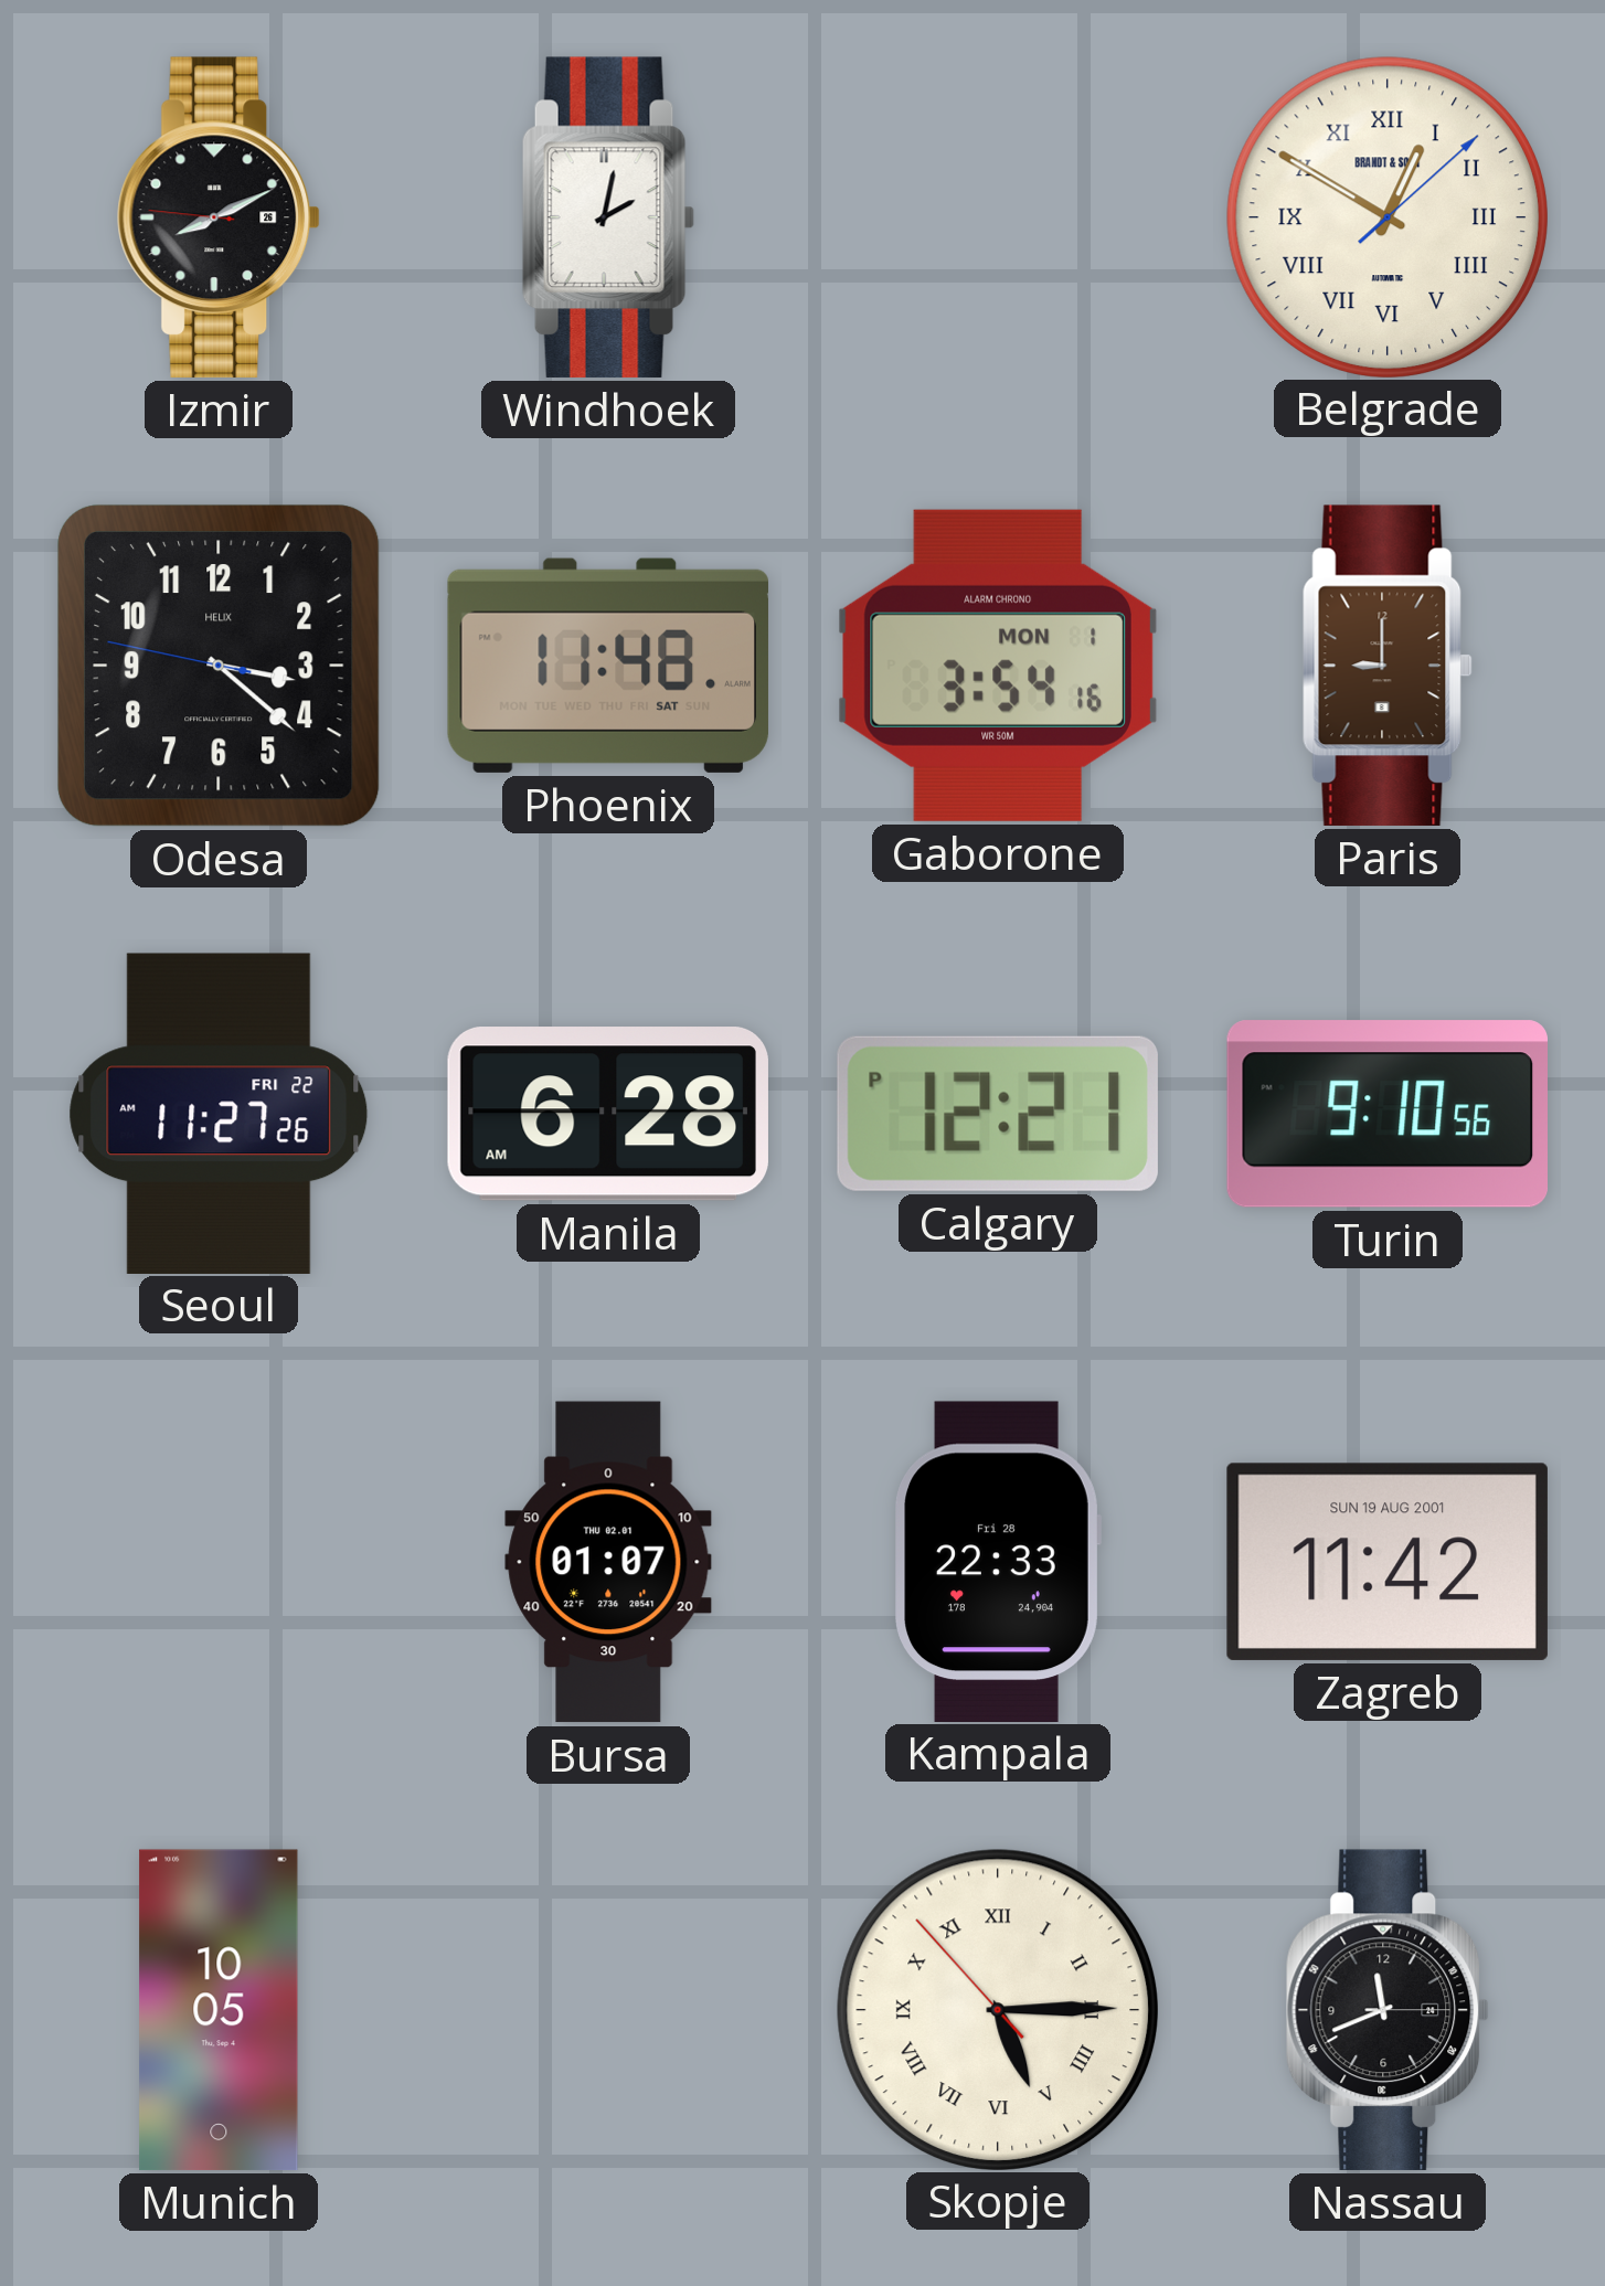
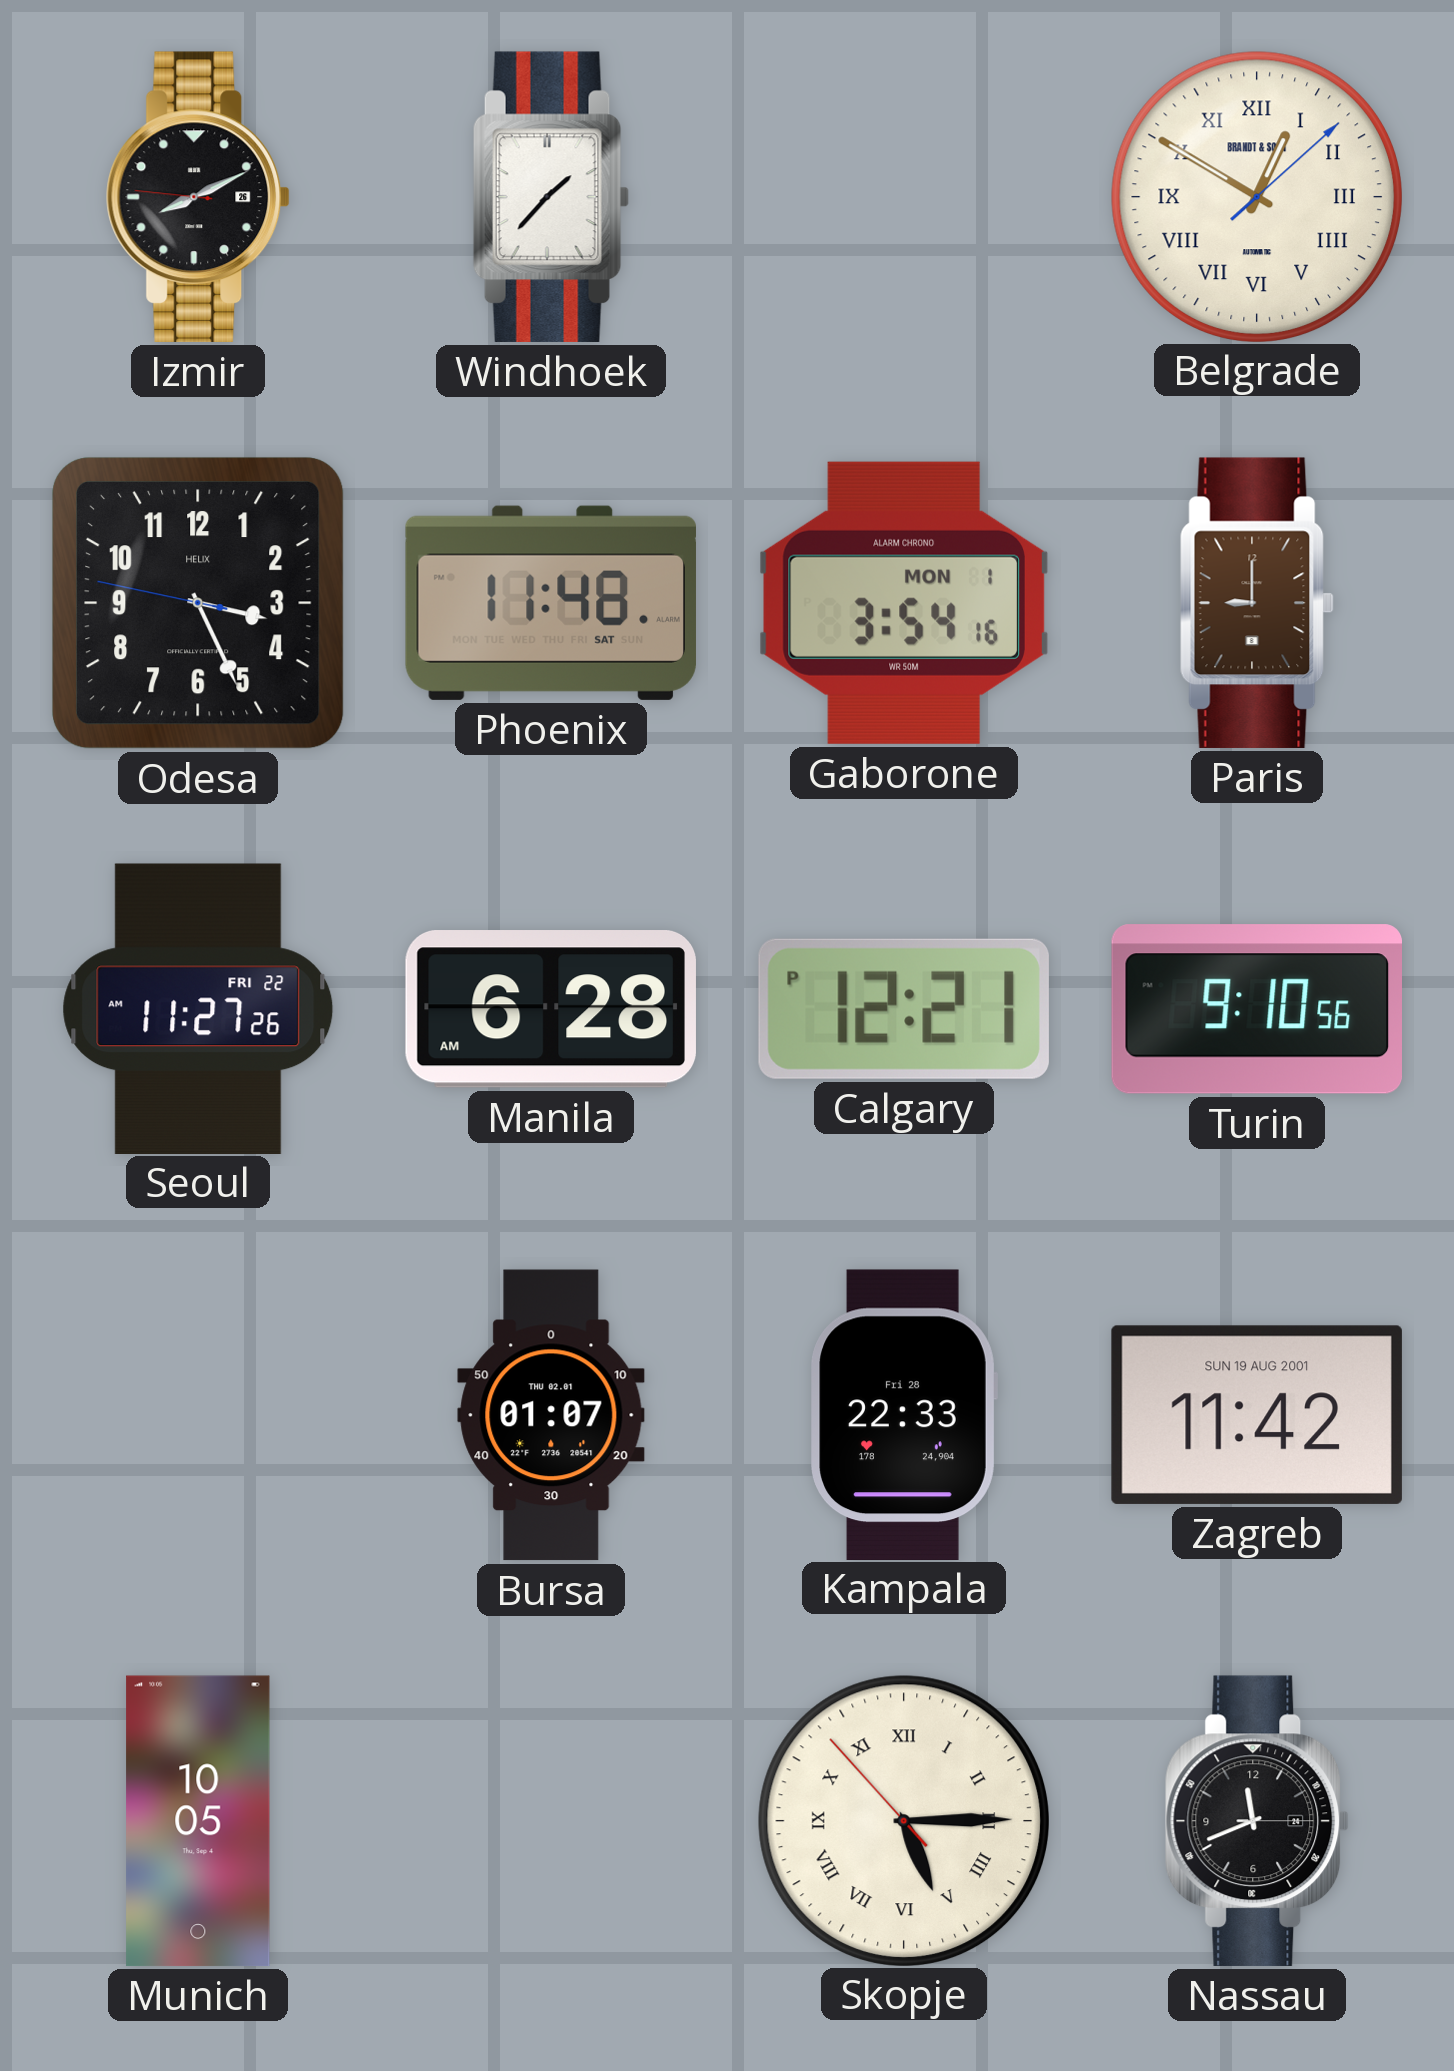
Windhoek: 2:02 -> 1:37
Odesa: 3:21 -> 3:25
